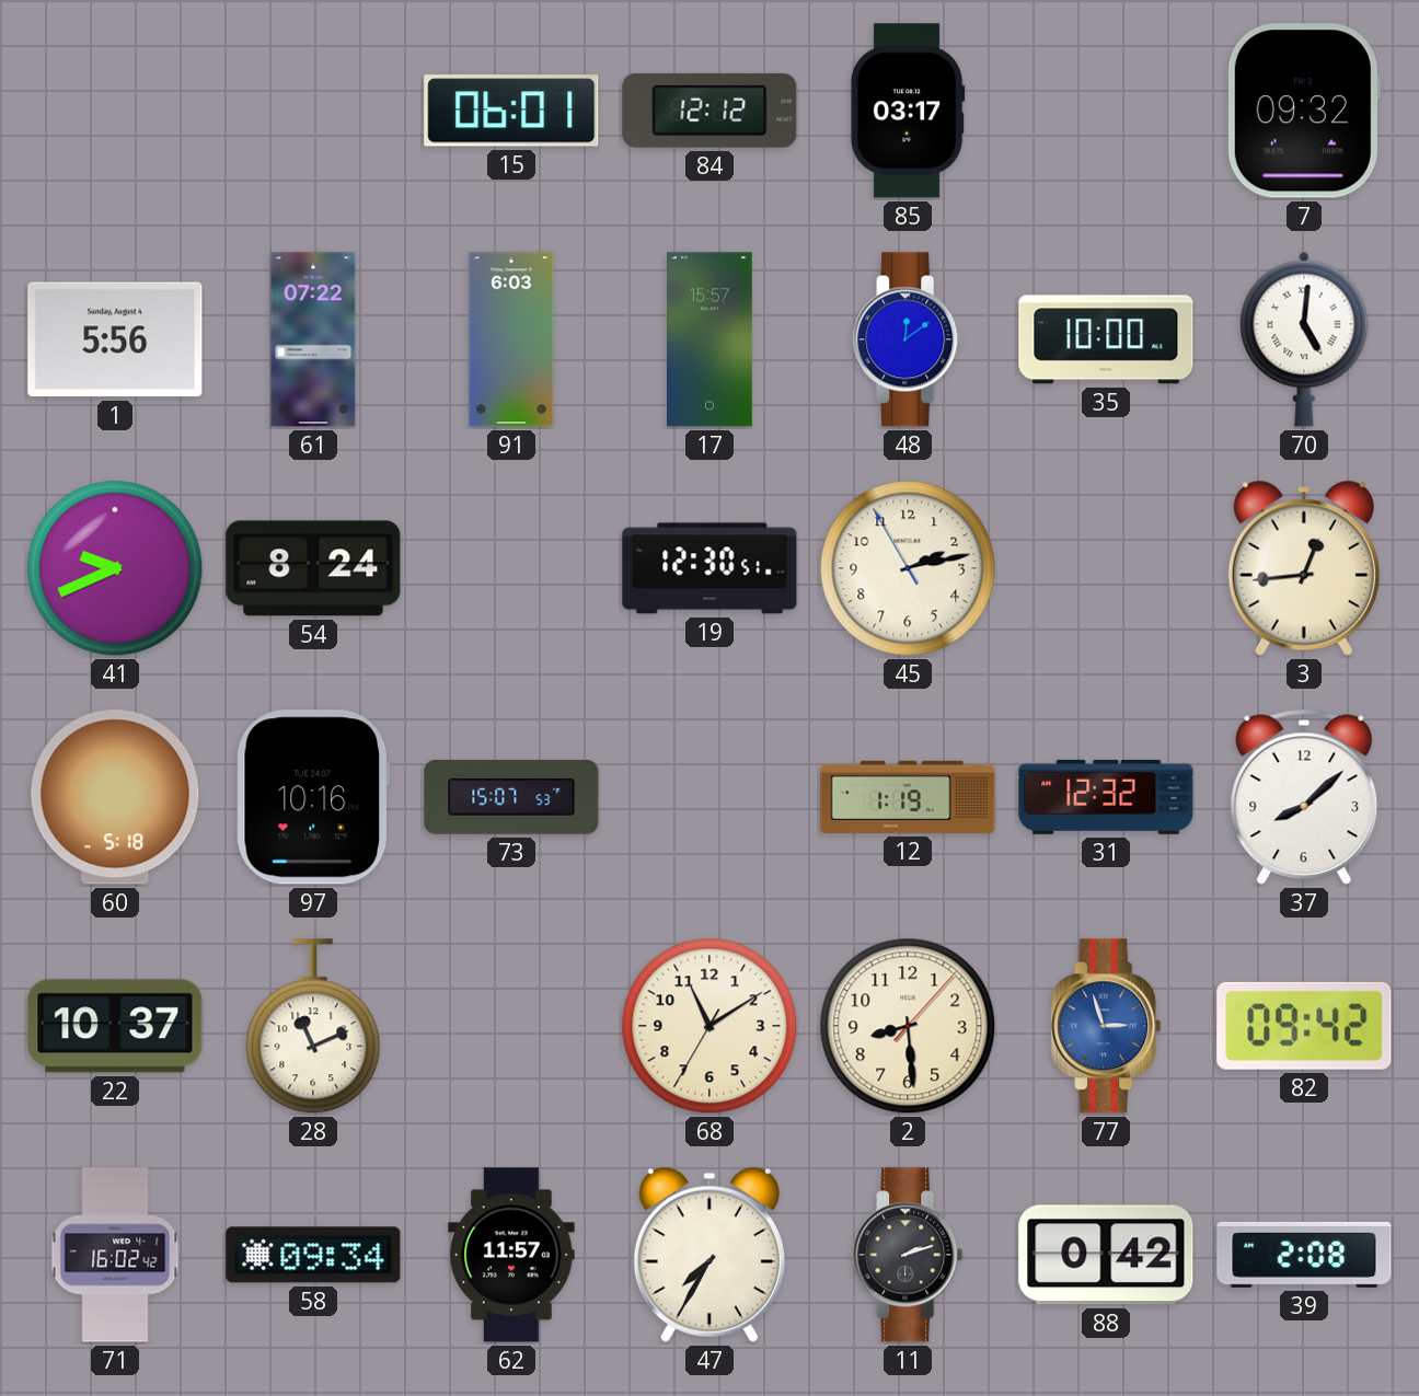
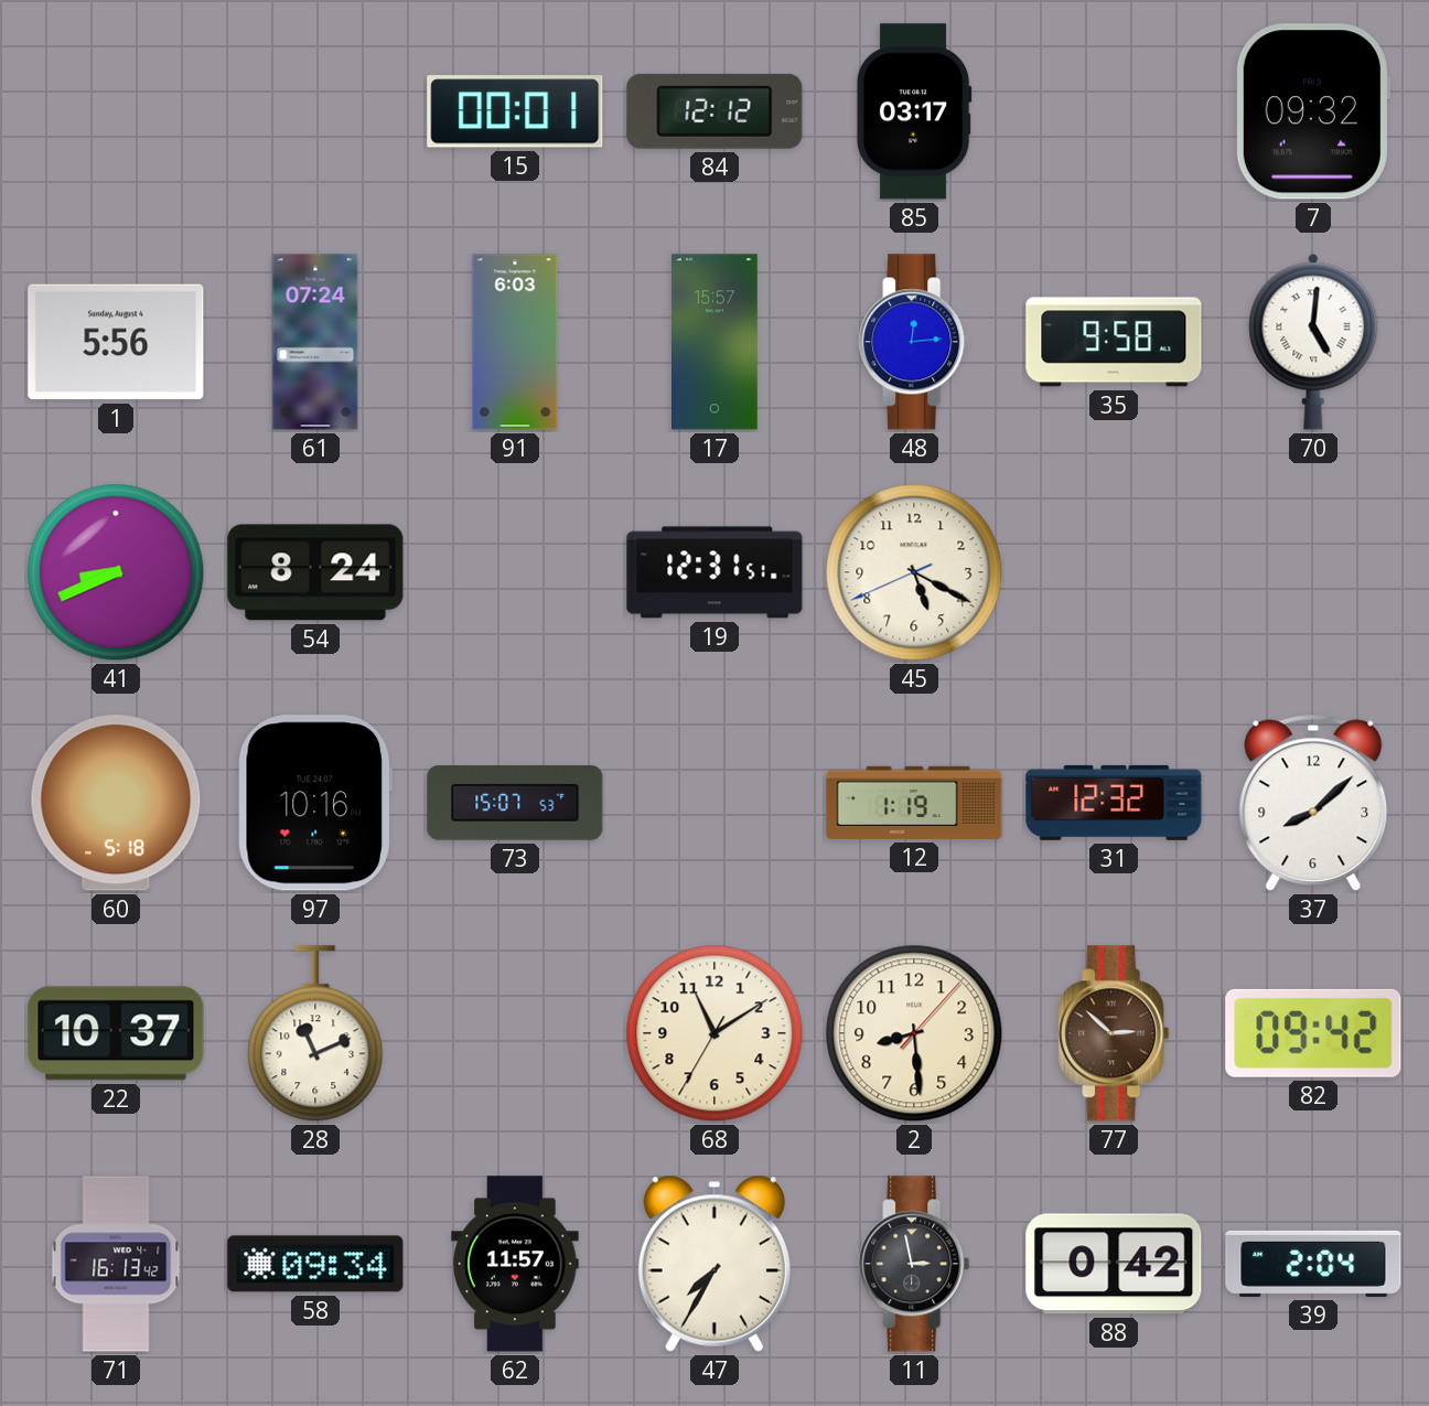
15: 06:01 -> 00:01
61: 07:22 -> 07:24
48: 12:09 -> 12:14
35: 10:00 -> 9:58
41: 9:41 -> 8:41
19: 12:30 -> 12:31
45: 2:12 -> 5:19
3: 12:44 -> none
77: 2:57 -> 2:52
77 dial: blue -> brown
71: 16:02 -> 16:13
11: 2:12 -> 2:58
39: 2:08 -> 2:04
